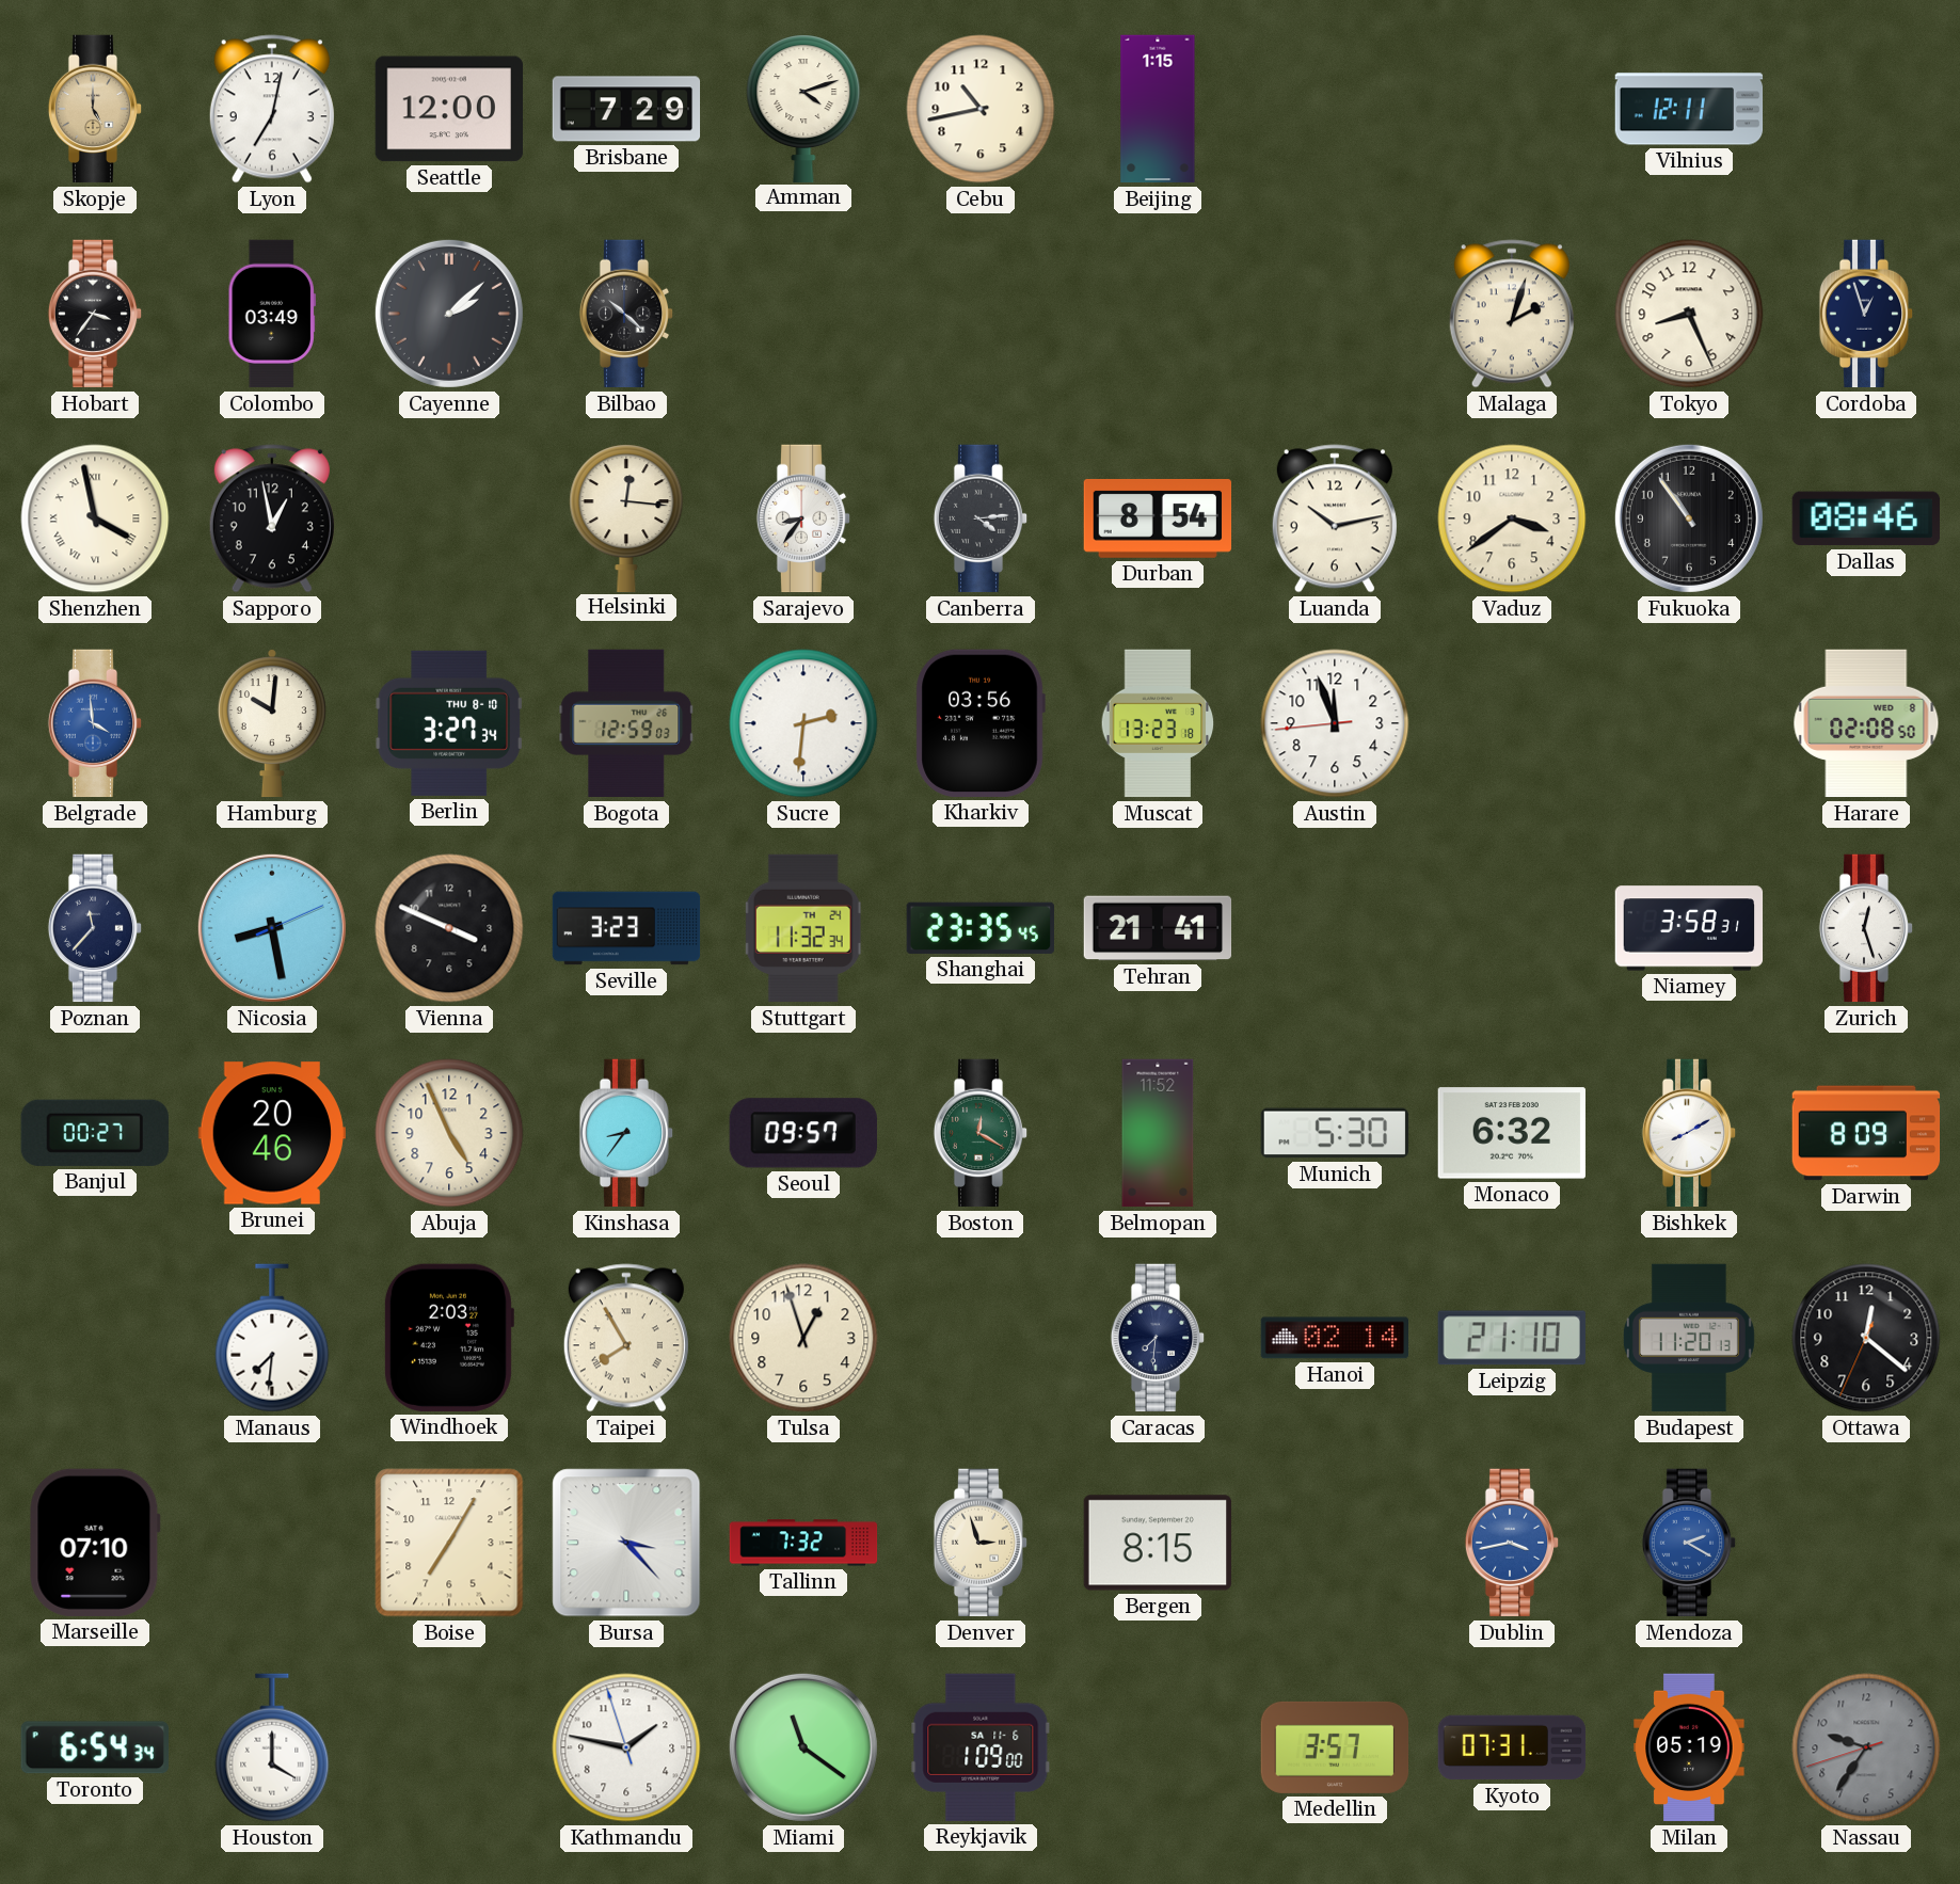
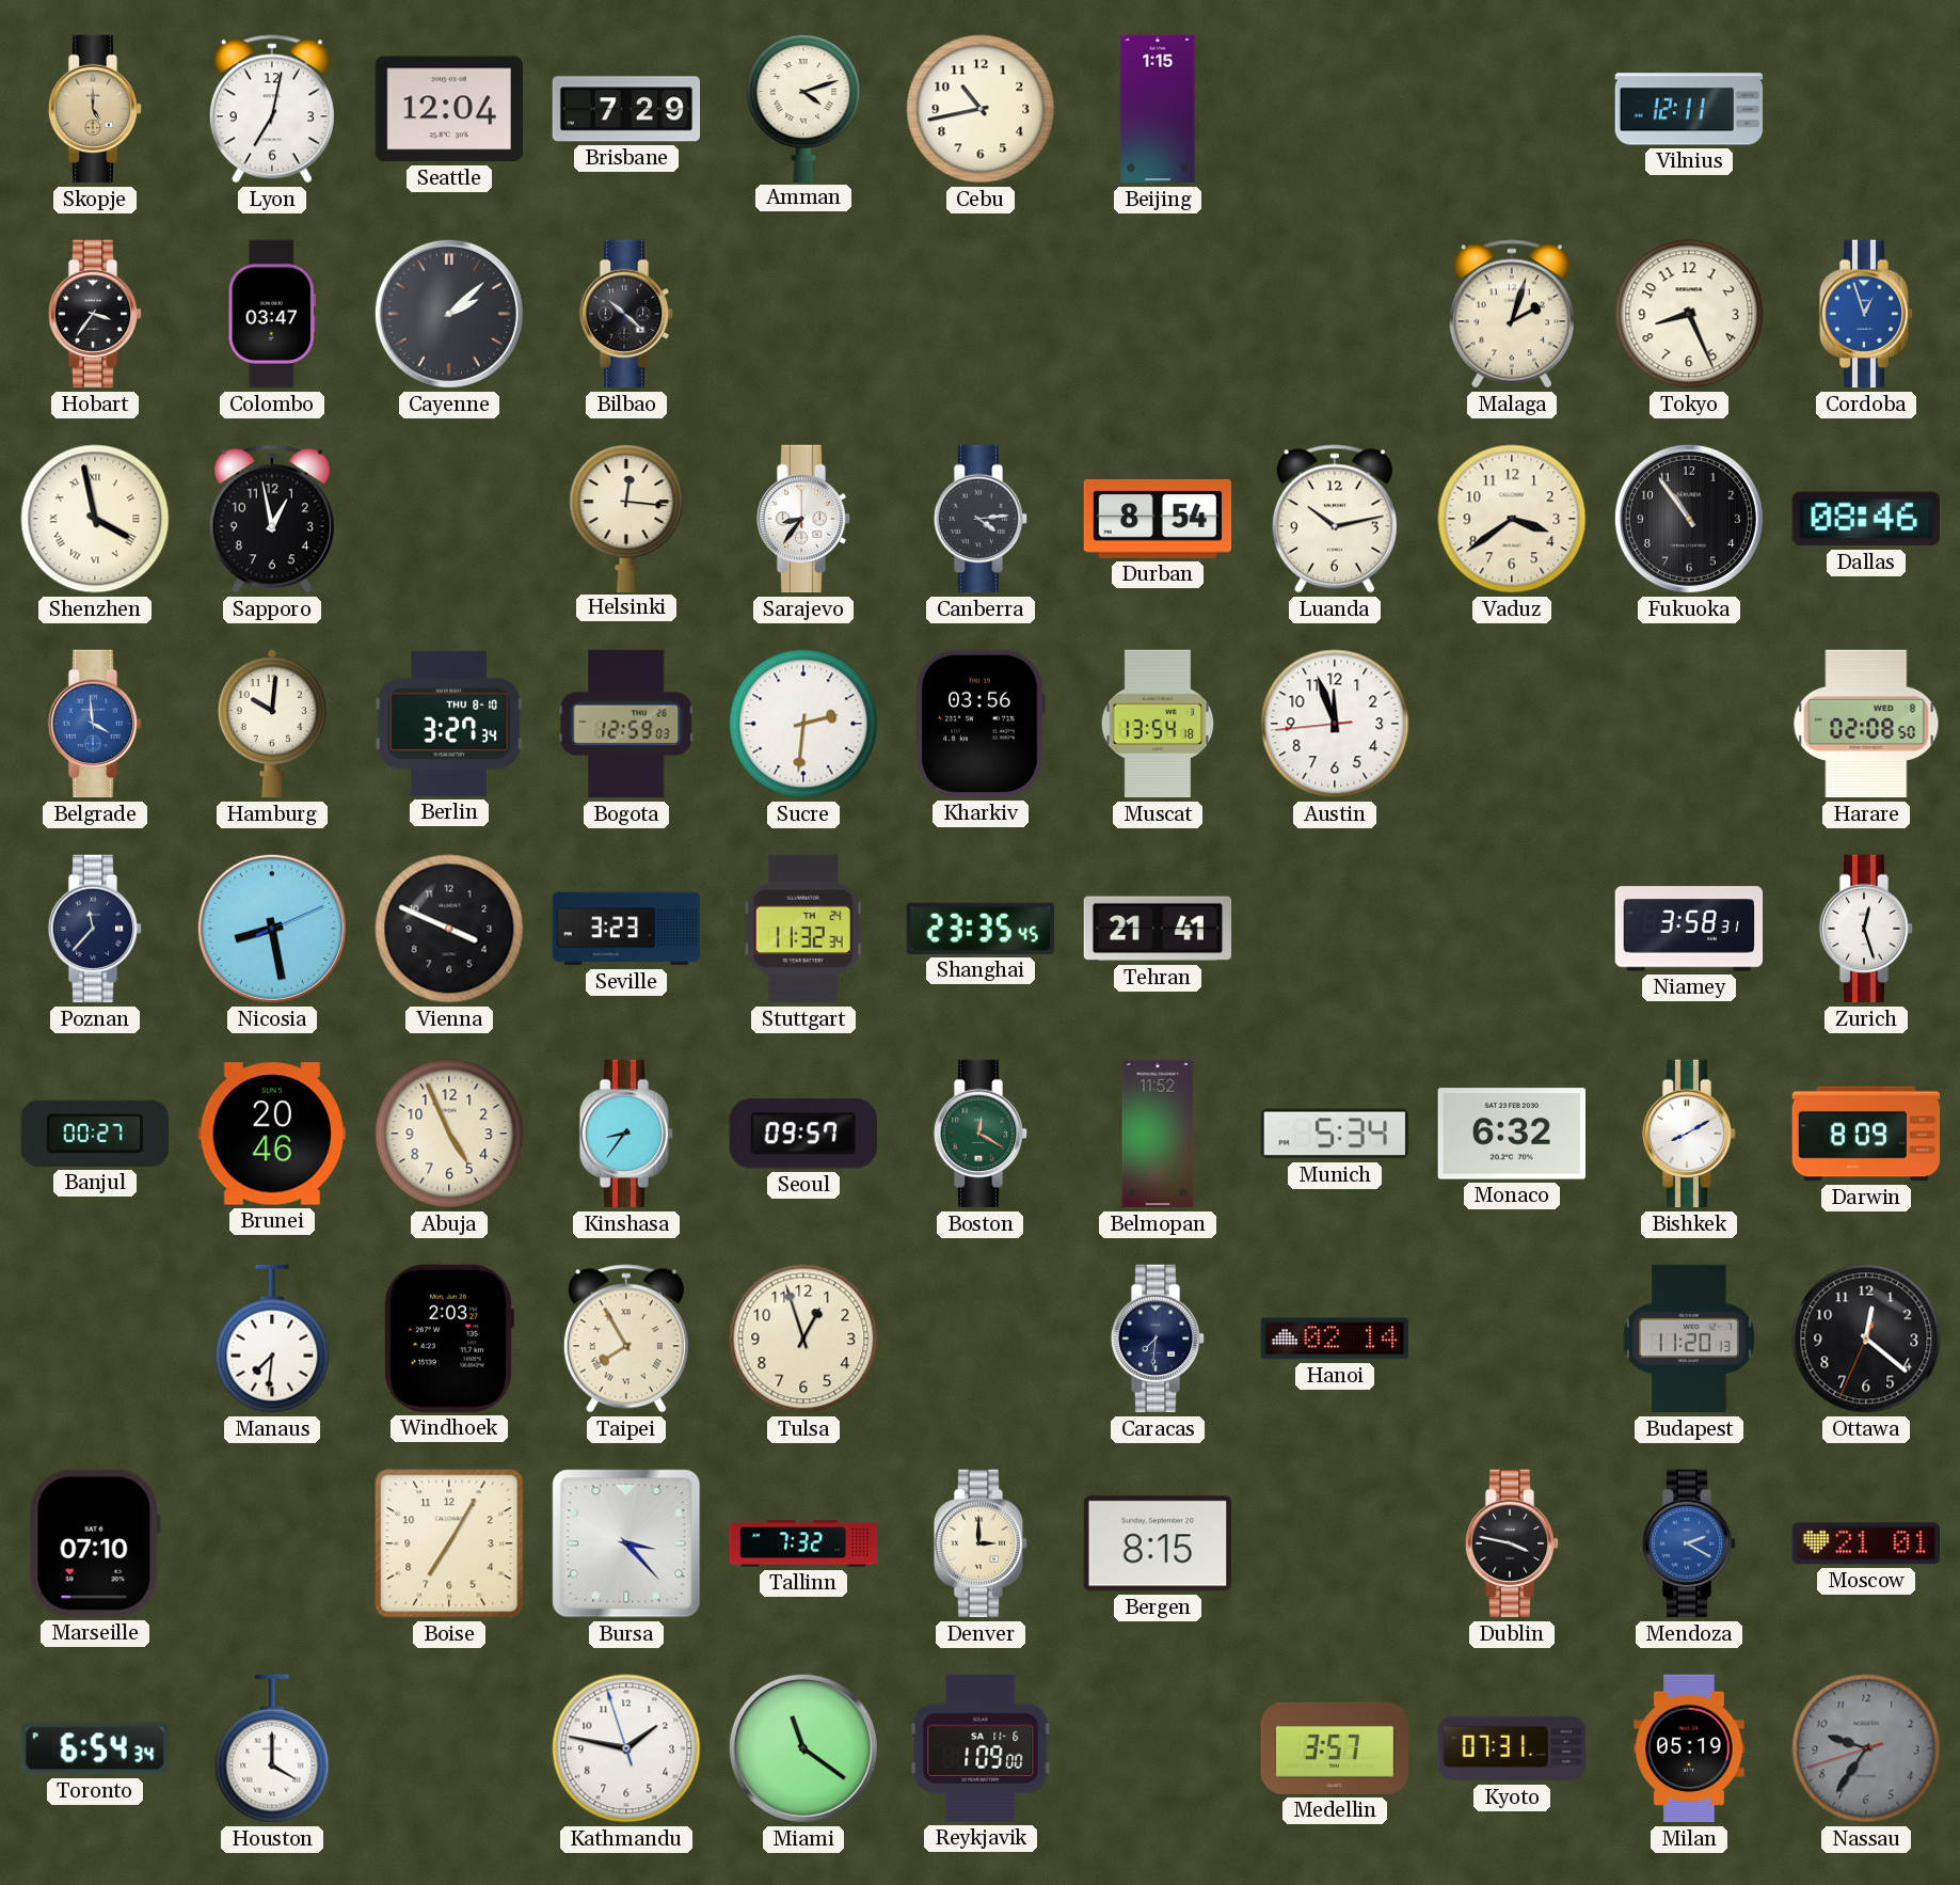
Seattle: 12:00 -> 12:04
Colombo: 03:49 -> 03:47
Cordoba dial: navy -> blue
Muscat: 13:23 -> 13:54
Munich: 5:30 -> 5:34
Leipzig: 21:10 -> none
Denver: 2:57 -> 3:00
Dublin: 3:43 -> 3:47
Dublin dial: blue -> black
Moscow: none -> 21:01
